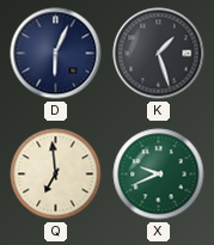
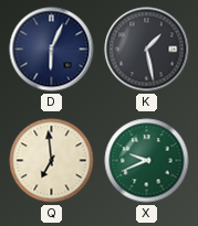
K: 1:27 -> 1:28
